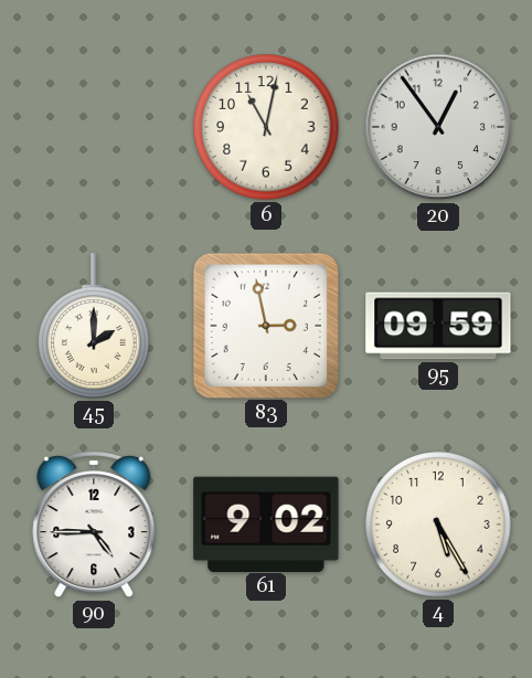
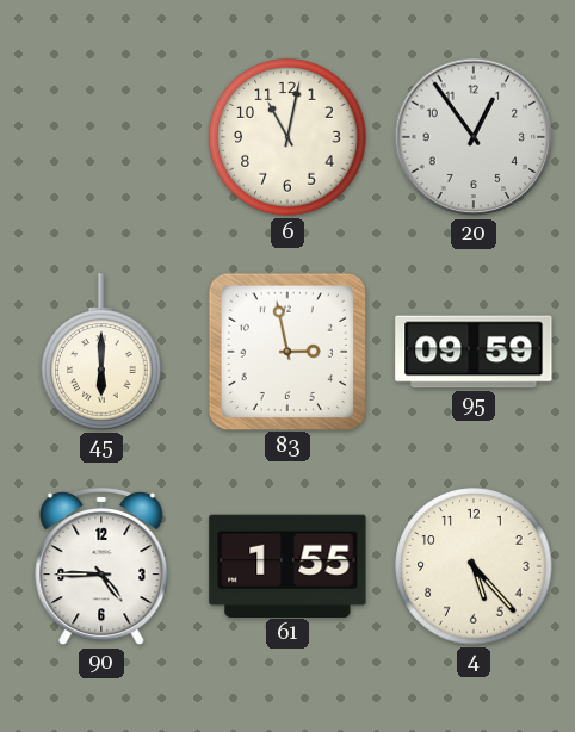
45: 2:00 -> 6:00
61: 9:02 -> 1:55
4: 5:25 -> 5:23
